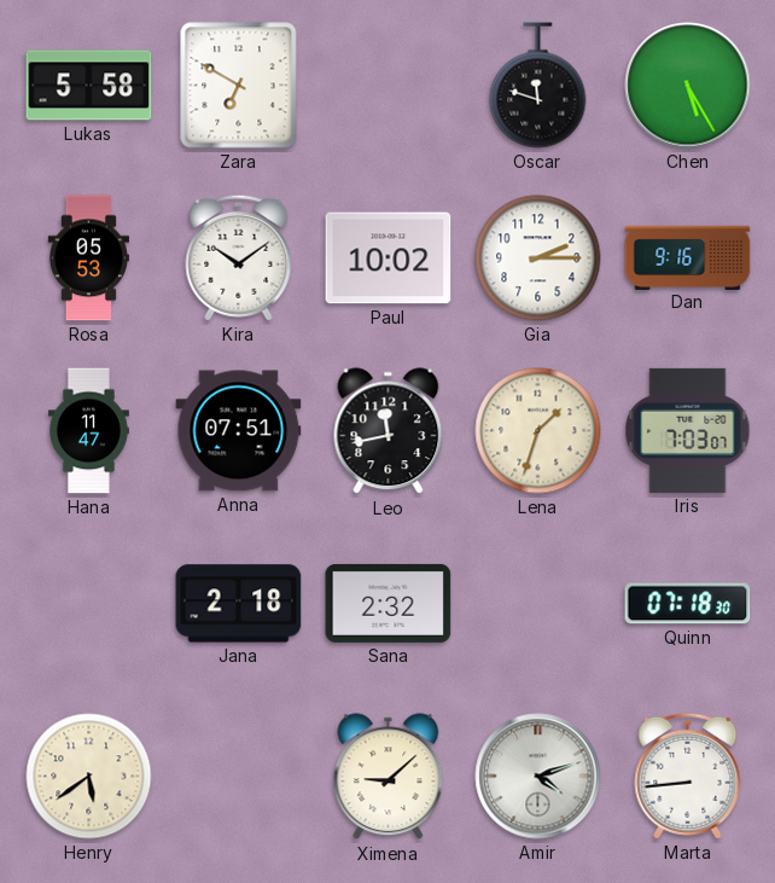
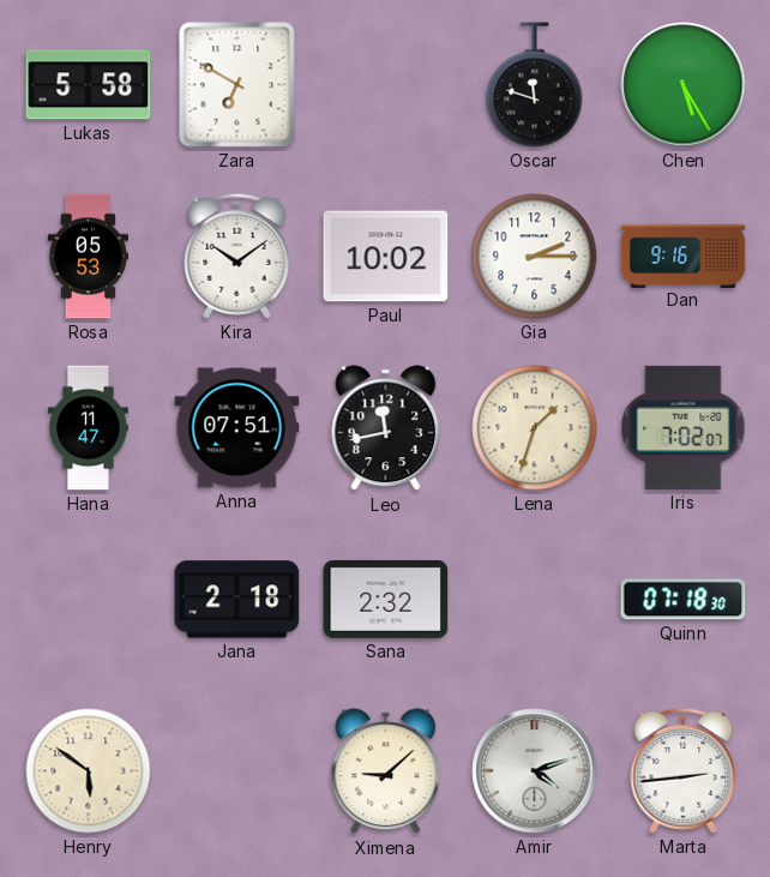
Iris: 7:03 -> 7:02
Henry: 5:39 -> 5:51
Marta: 8:44 -> 2:44
